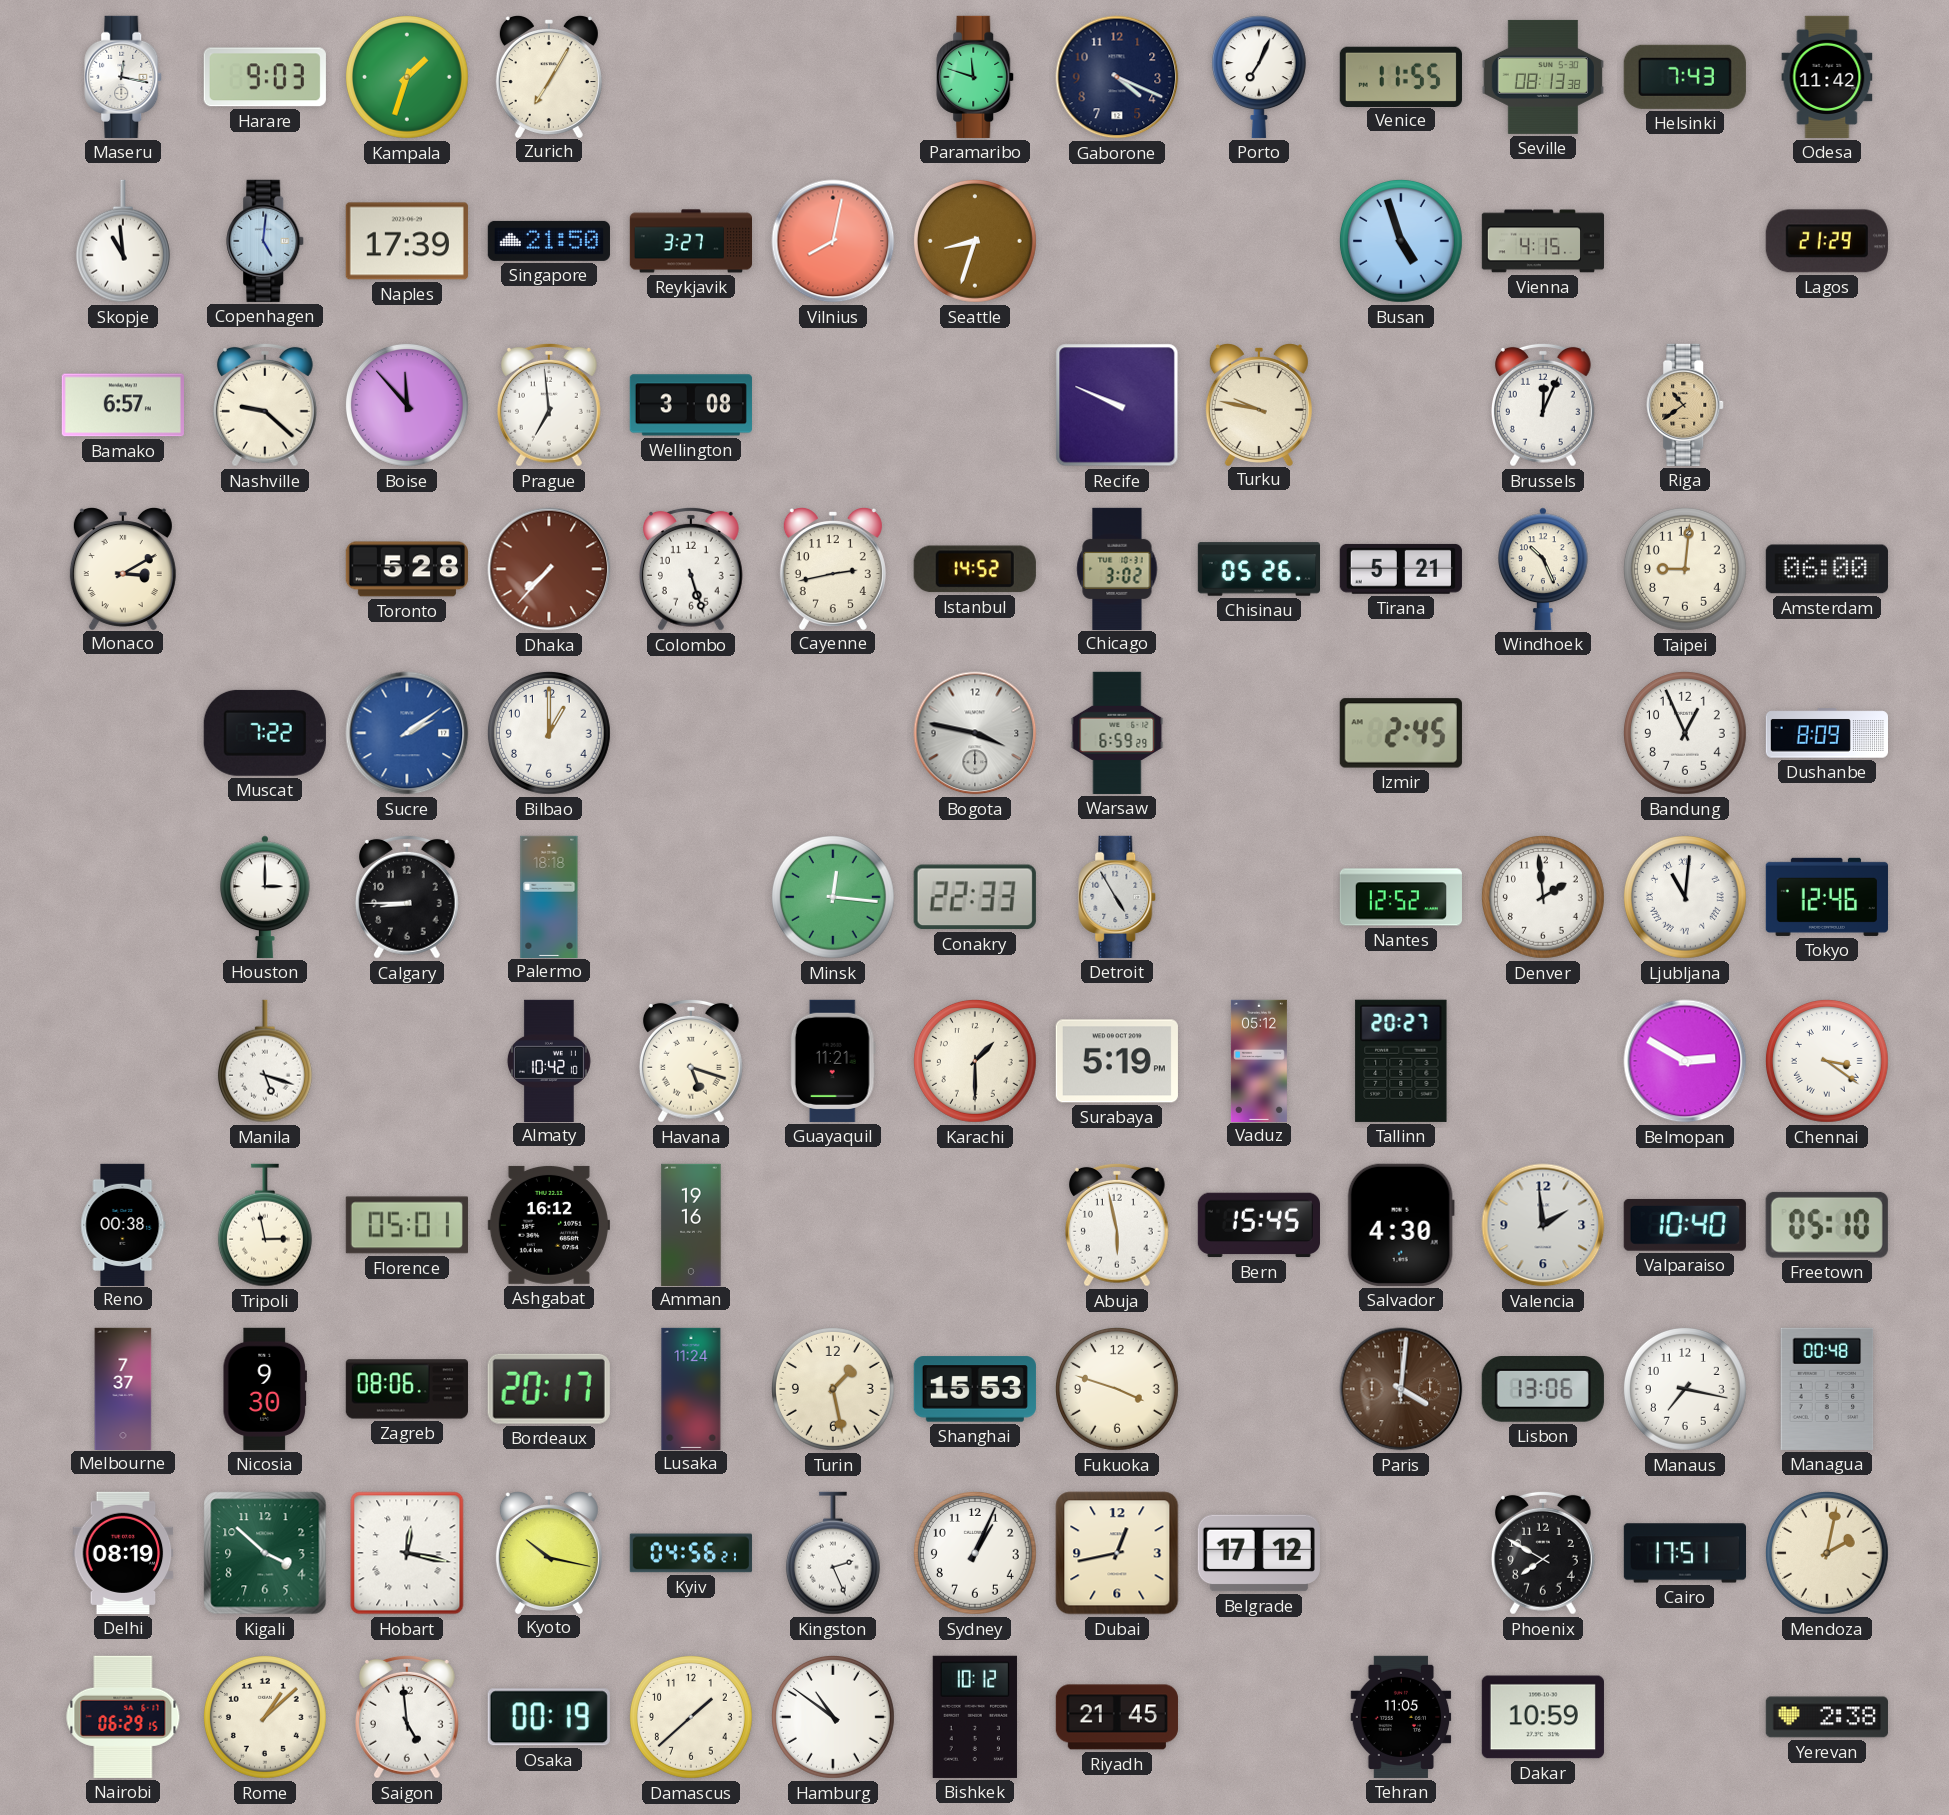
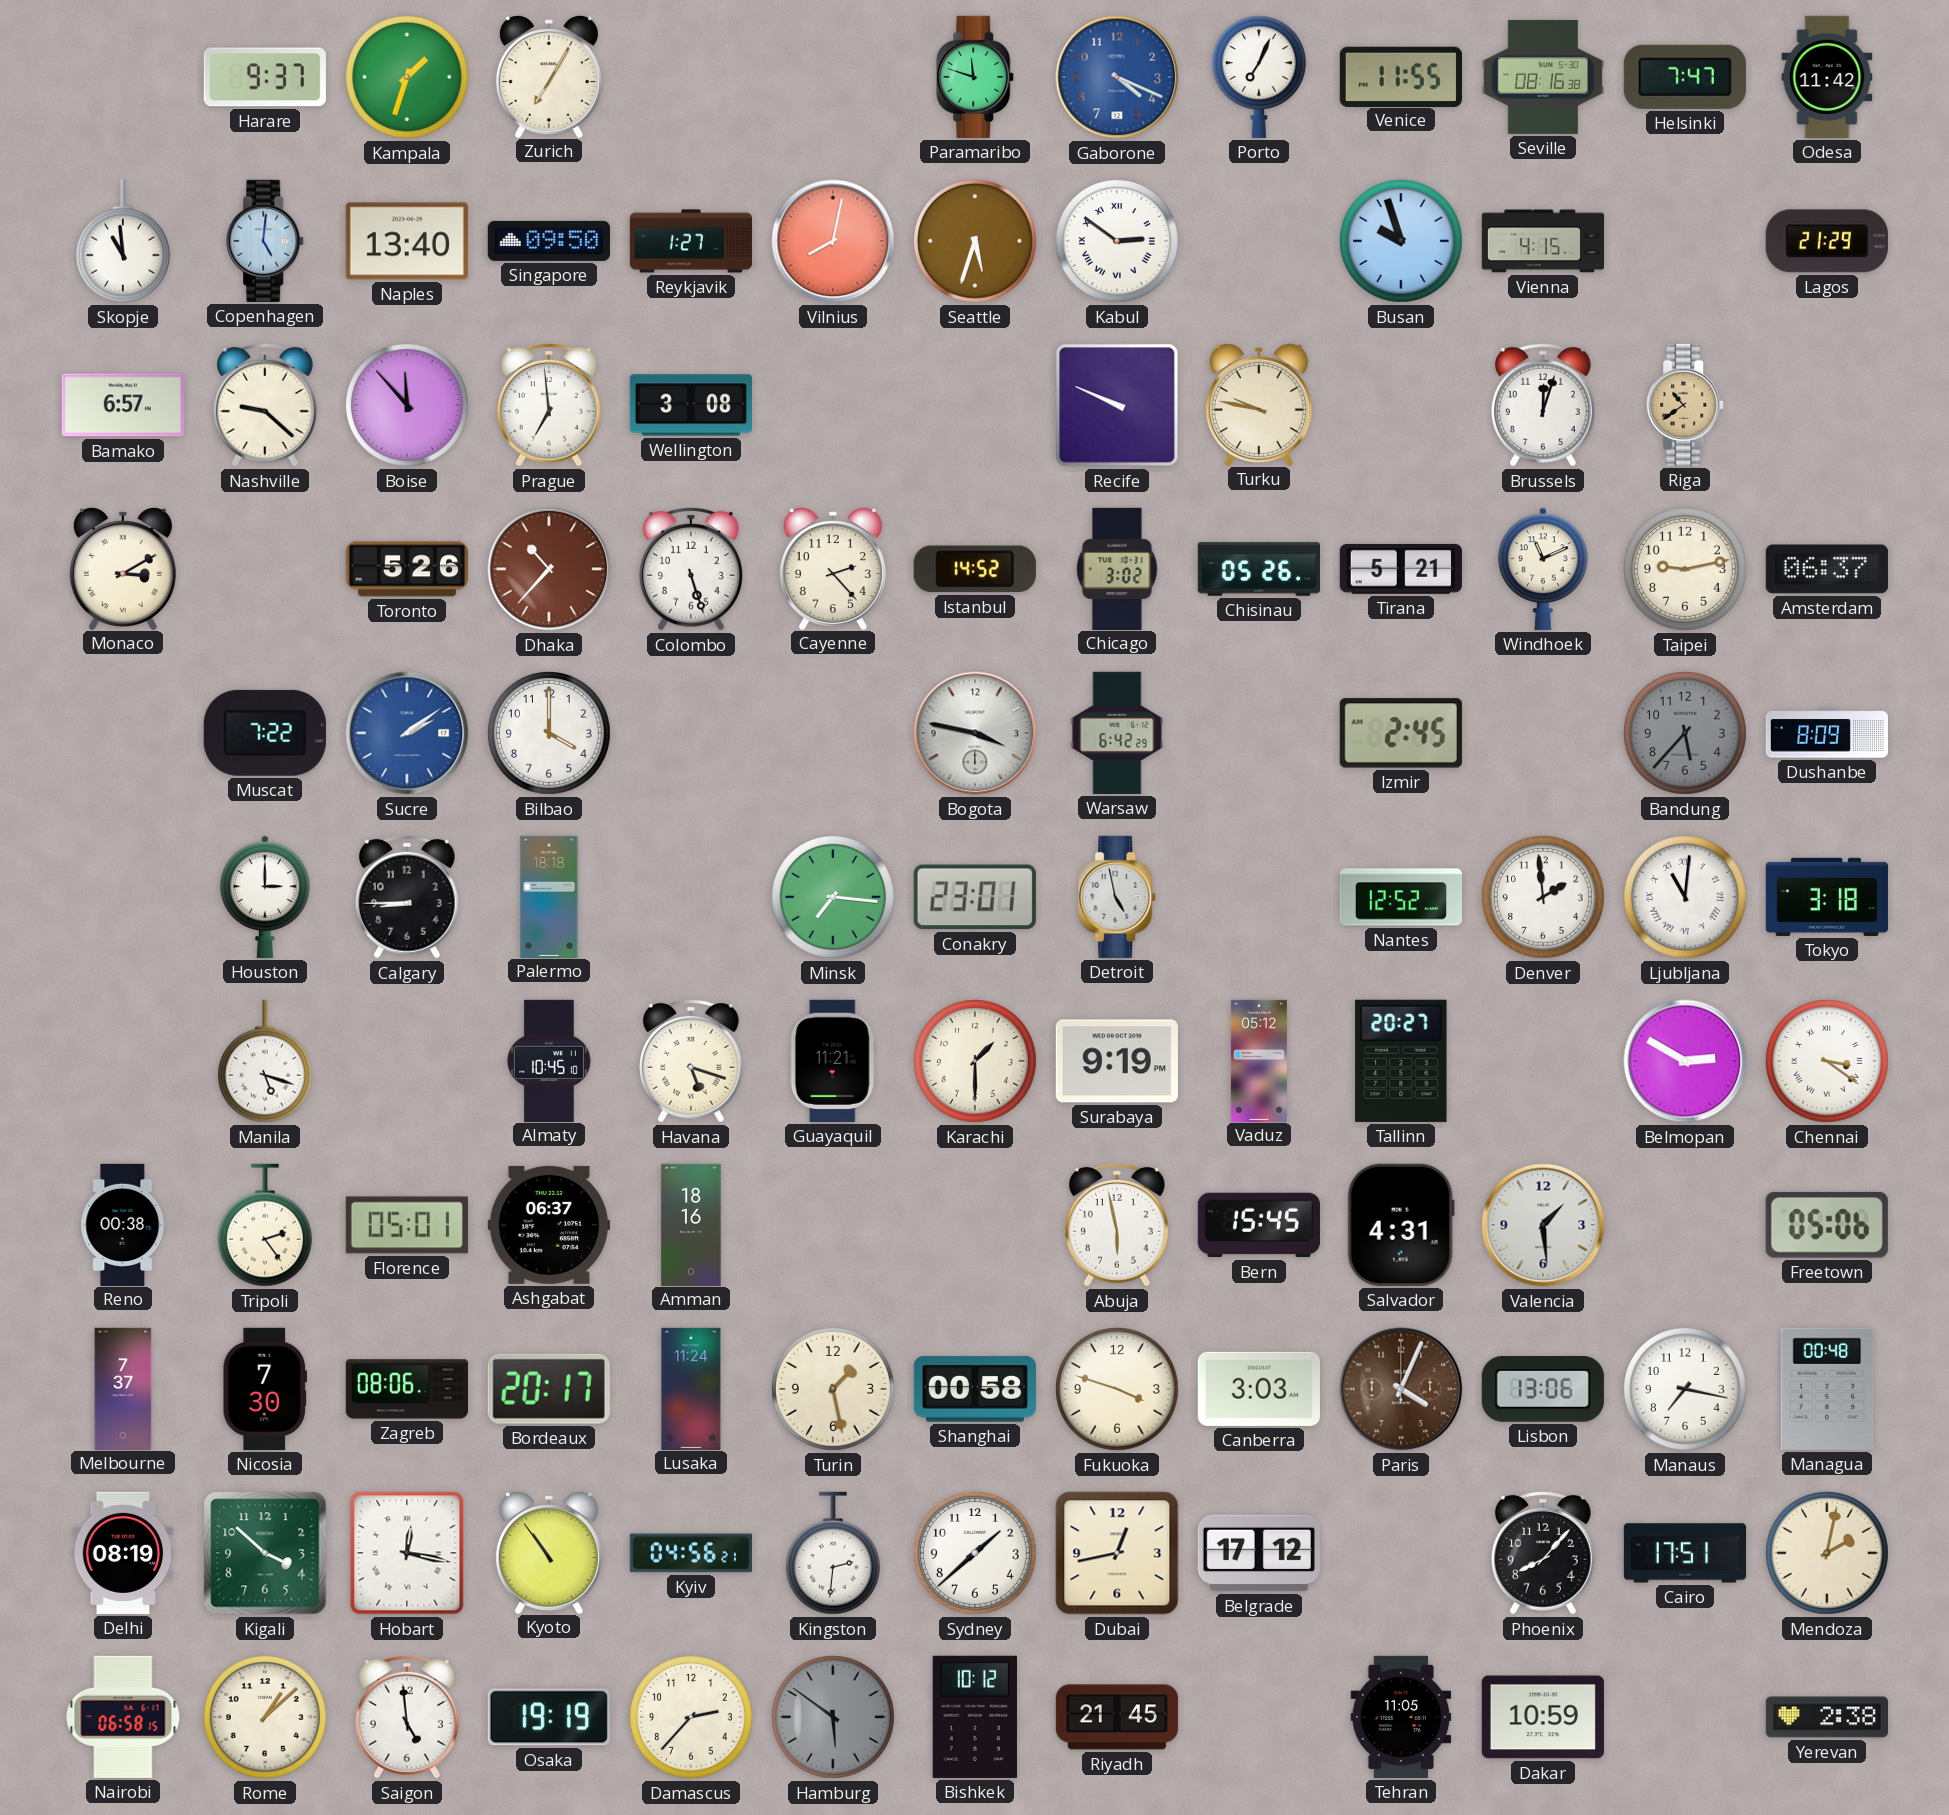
Maseru: 12:17 -> none
Harare: 9:03 -> 9:37
Gaborone dial: navy -> blue
Seville: 08:13 -> 08:16
Helsinki: 7:43 -> 7:47
Naples: 17:39 -> 13:40
Singapore: 21:50 -> 09:50
Reykjavik: 3:27 -> 1:27
Seattle: 8:33 -> 5:33
Kabul: none -> 2:51
Busan: 4:57 -> 9:57
Brussels: 12:04 -> 12:03
Toronto: 5:28 -> 5:26
Dhaka: 7:37 -> 10:37
Cayenne: 2:43 -> 2:23
Windhoek: 10:26 -> 11:11
Taipei: 9:01 -> 9:13
Amsterdam: 06:00 -> 06:37
Bilbao: 1:00 -> 4:00
Warsaw: 6:59 -> 6:42
Bandung: 12:56 -> 5:37
Bandung dial: white -> grey
Minsk: 12:16 -> 7:16
Conakry: 22:33 -> 23:01
Detroit: 4:55 -> 4:58
Tokyo: 12:46 -> 3:18
Almaty: 10:42 -> 10:45
Surabaya: 5:19 -> 9:19
Tripoli: 2:58 -> 2:24
Ashgabat: 16:12 -> 06:37
Amman: 19:16 -> 18:16
Salvador: 4:30 -> 4:31
Valencia: 1:59 -> 1:29
Valparaiso: 10:40 -> none
Freetown: 05:10 -> 05:06
Nicosia: 9:30 -> 7:30
Shanghai: 15:53 -> 00:58
Canberra: none -> 3:03
Paris: 4:01 -> 4:04
Kyoto: 10:17 -> 10:54
Kingston: 2:26 -> 2:31
Sydney: 1:04 -> 1:38
Phoenix: 7:50 -> 8:07
Nairobi: 06:29 -> 06:58
Osaka: 00:19 -> 19:19
Damascus: 1:38 -> 2:37
Hamburg: 10:51 -> 5:51
Hamburg dial: white -> grey
